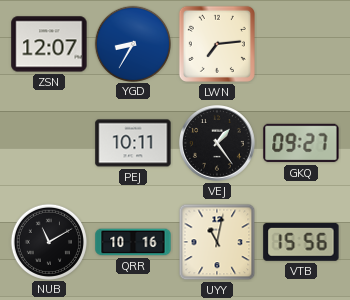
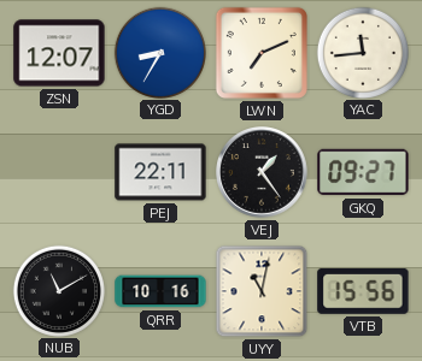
LWN: 7:14 -> 7:11
YAC: none -> 11:44
PEJ: 10:11 -> 22:11
